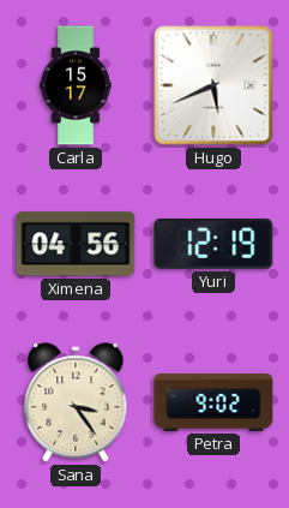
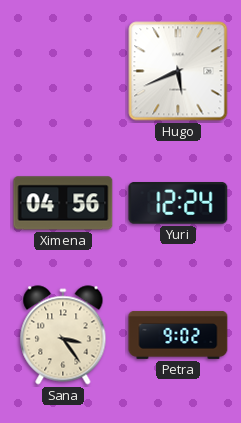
Carla: 15:17 -> none
Yuri: 12:19 -> 12:24
